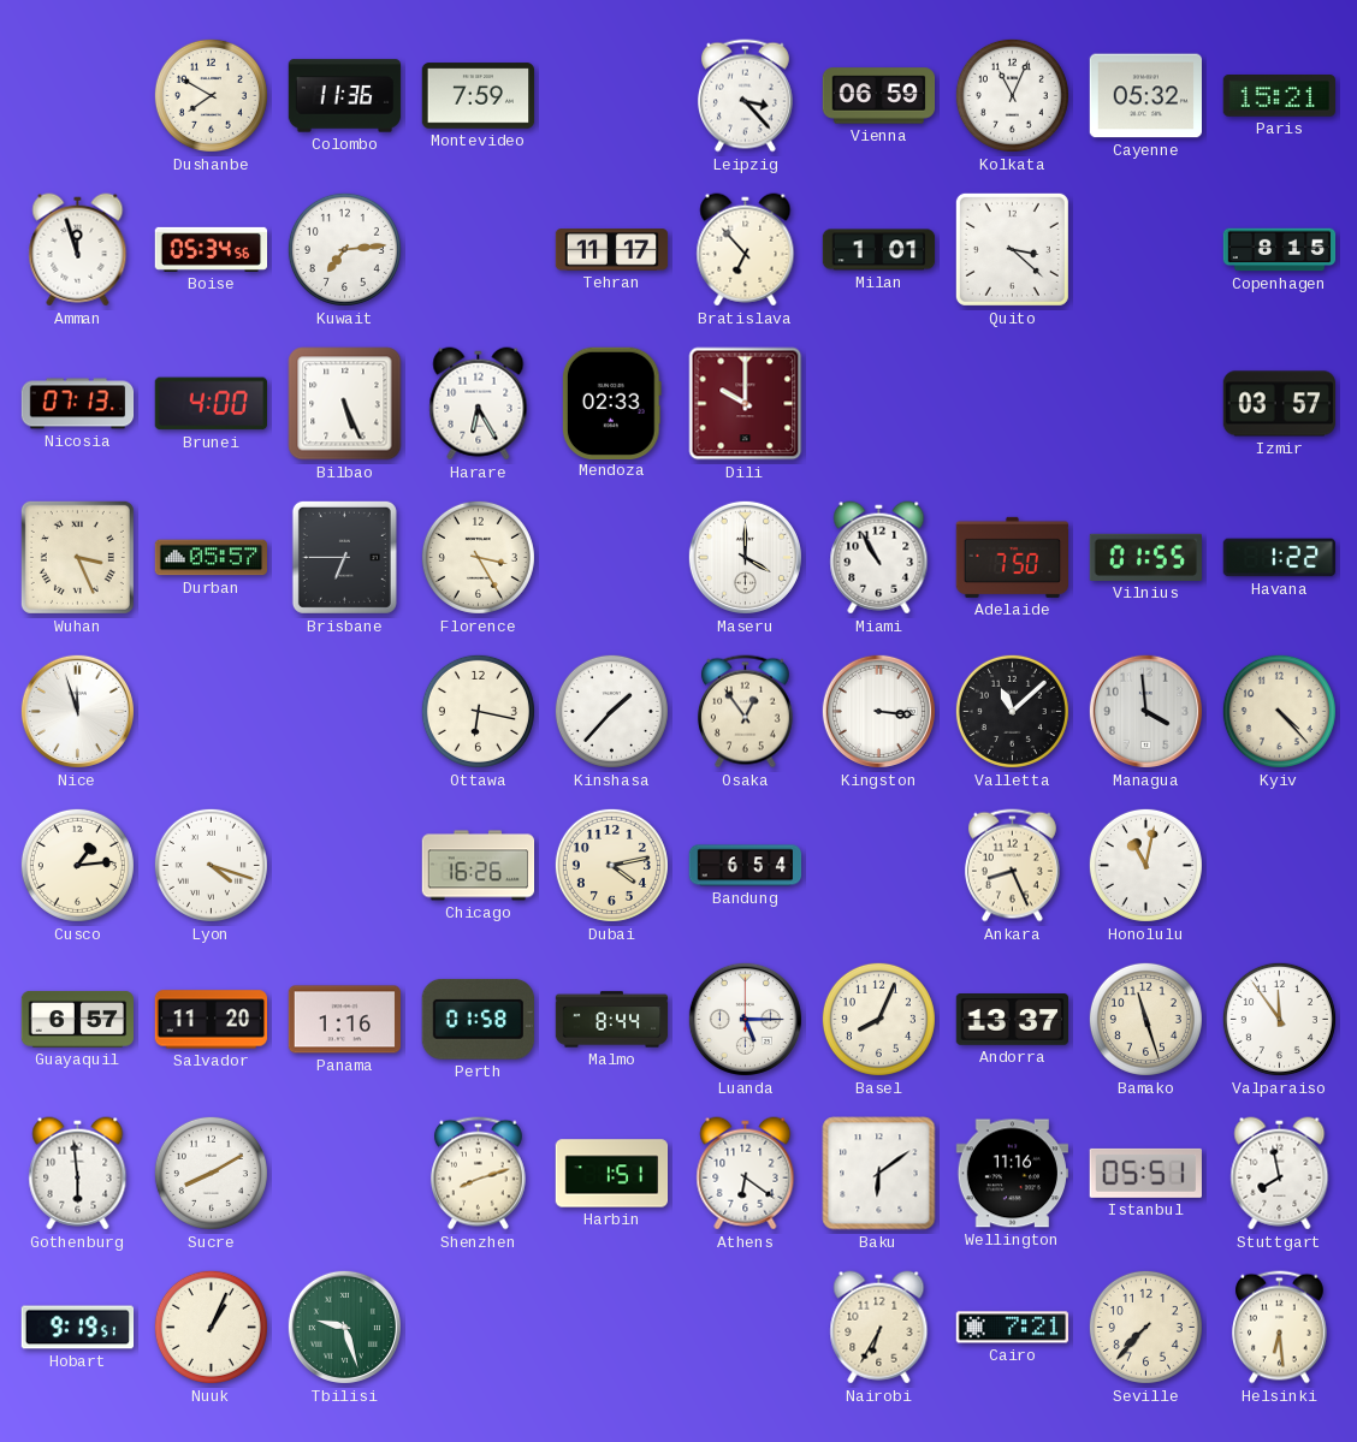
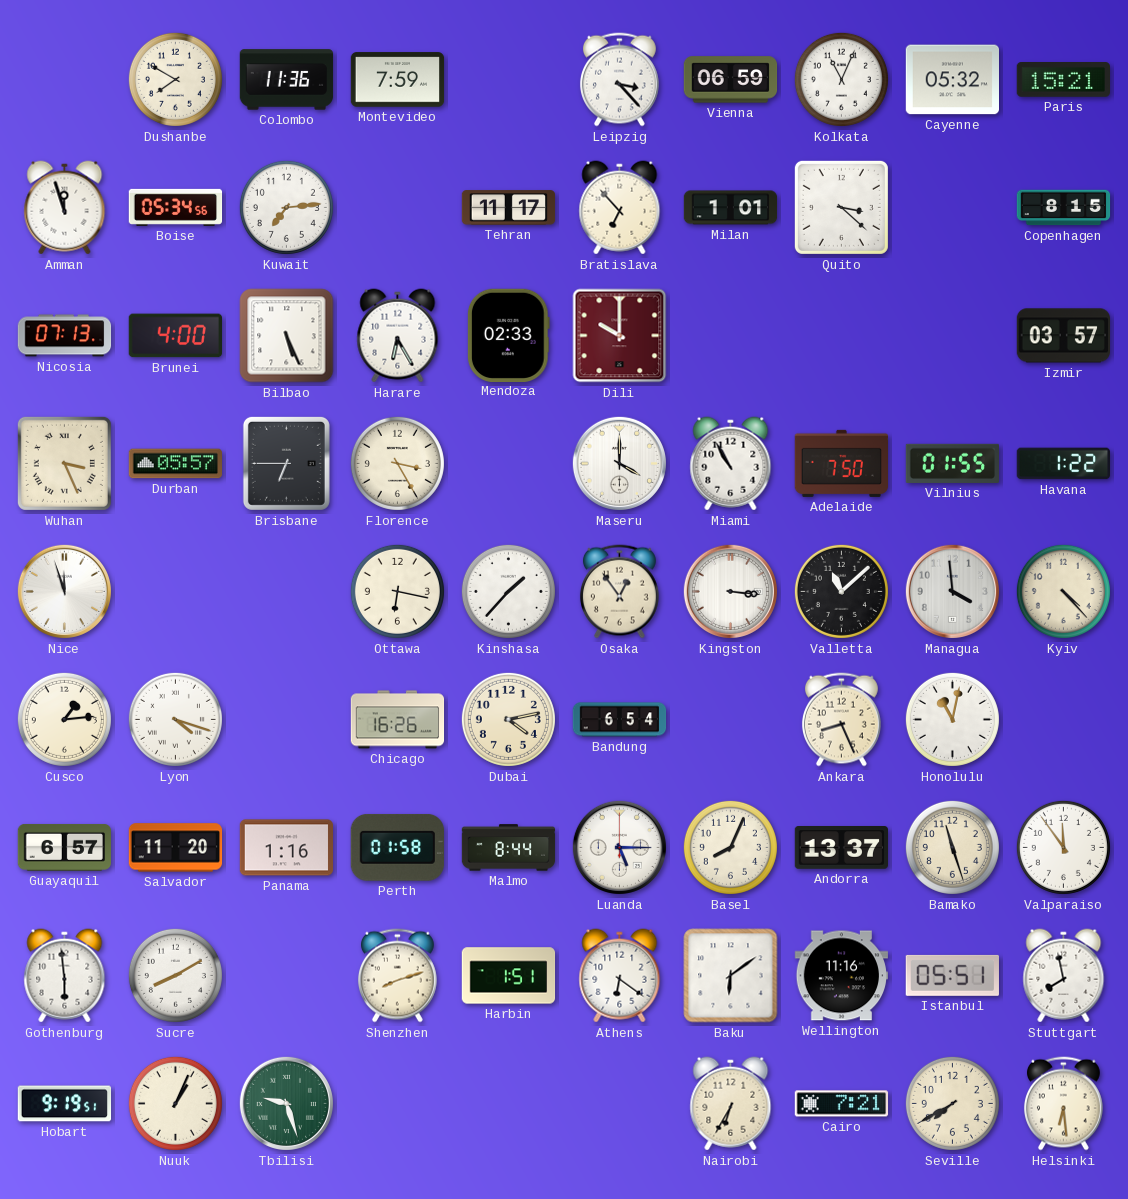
Seville: 7:37 -> 7:40
